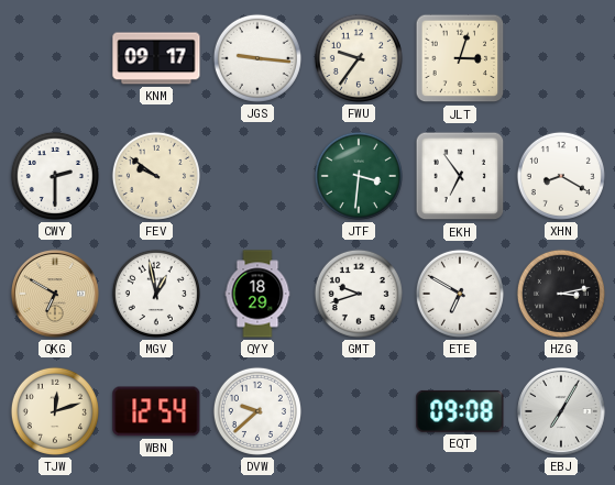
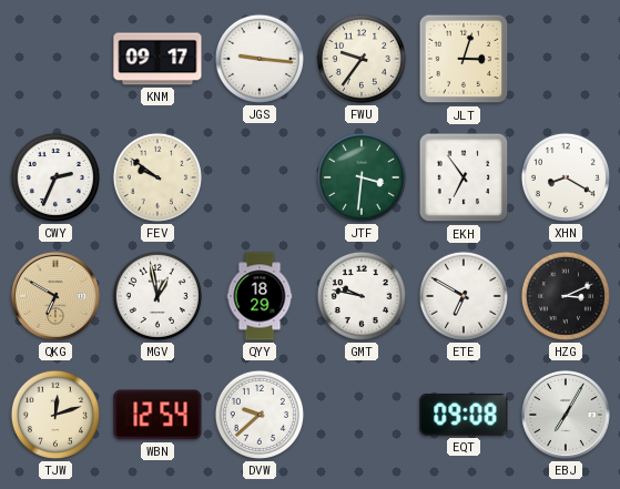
CWY: 2:30 -> 2:34
GMT: 9:42 -> 9:47
HZG: 3:13 -> 3:11
